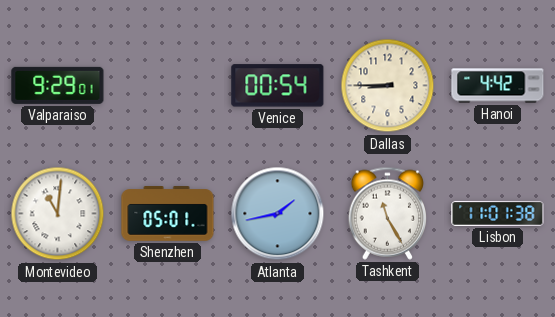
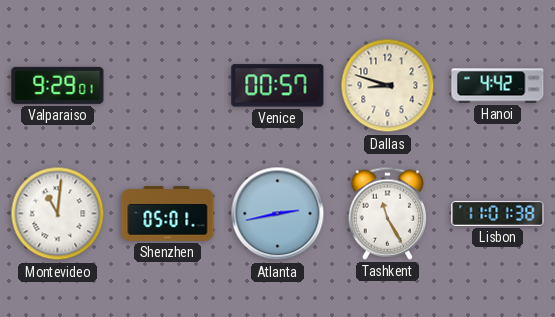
Venice: 00:54 -> 00:57
Dallas: 8:45 -> 8:48
Atlanta: 1:43 -> 2:43
